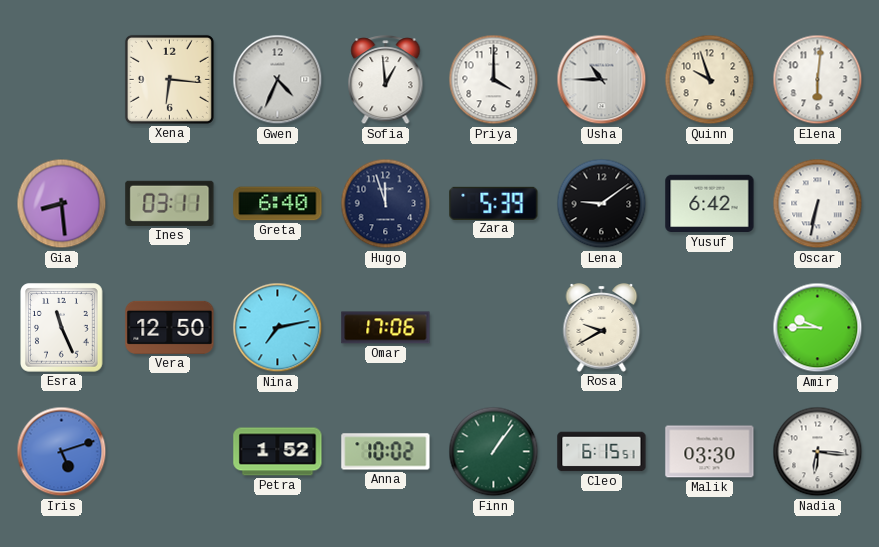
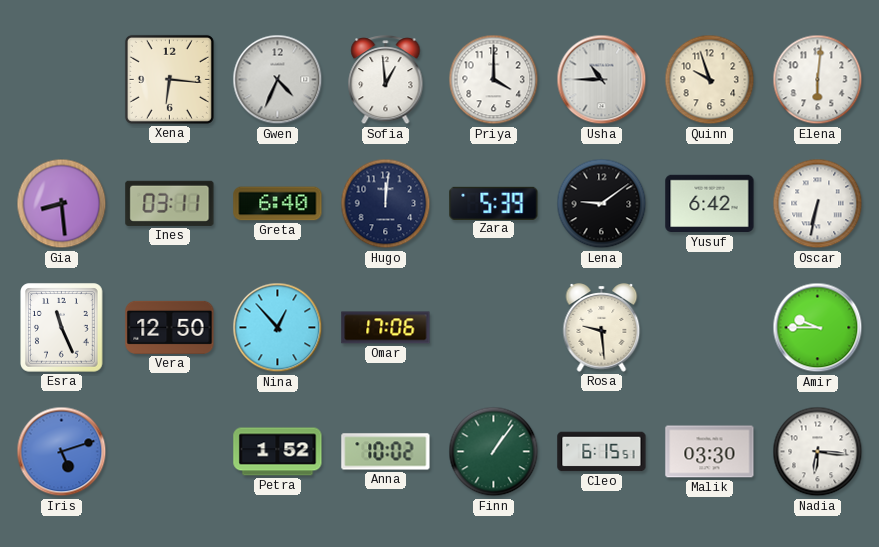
Hugo: 11:57 -> 12:01
Nina: 7:13 -> 12:53
Rosa: 9:40 -> 9:29
